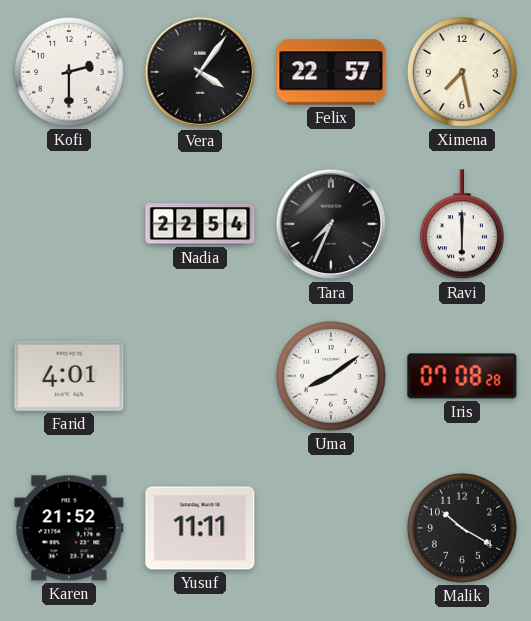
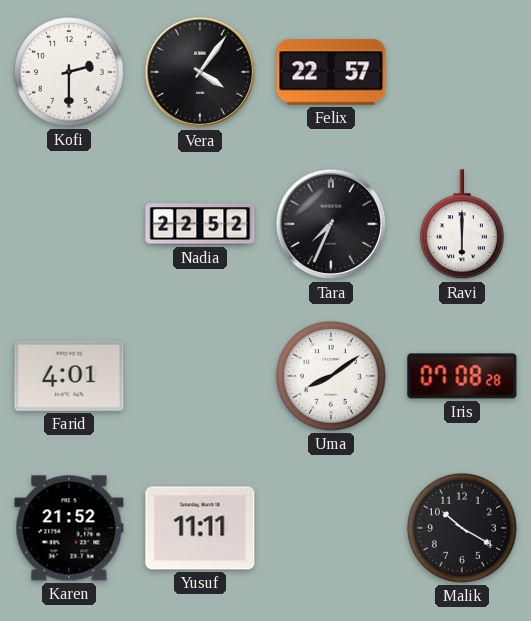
Ximena: 7:28 -> none
Nadia: 22:54 -> 22:52
